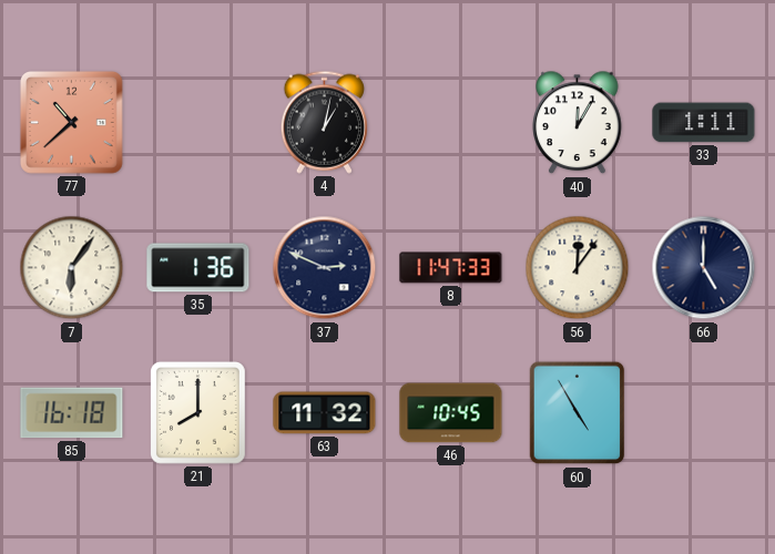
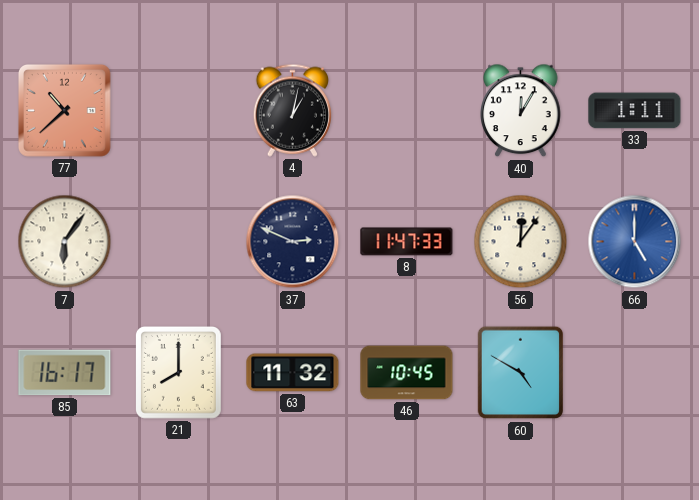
35: 1:36 -> none
66 dial: navy -> blue
85: 16:18 -> 16:17
60: 4:55 -> 4:50
